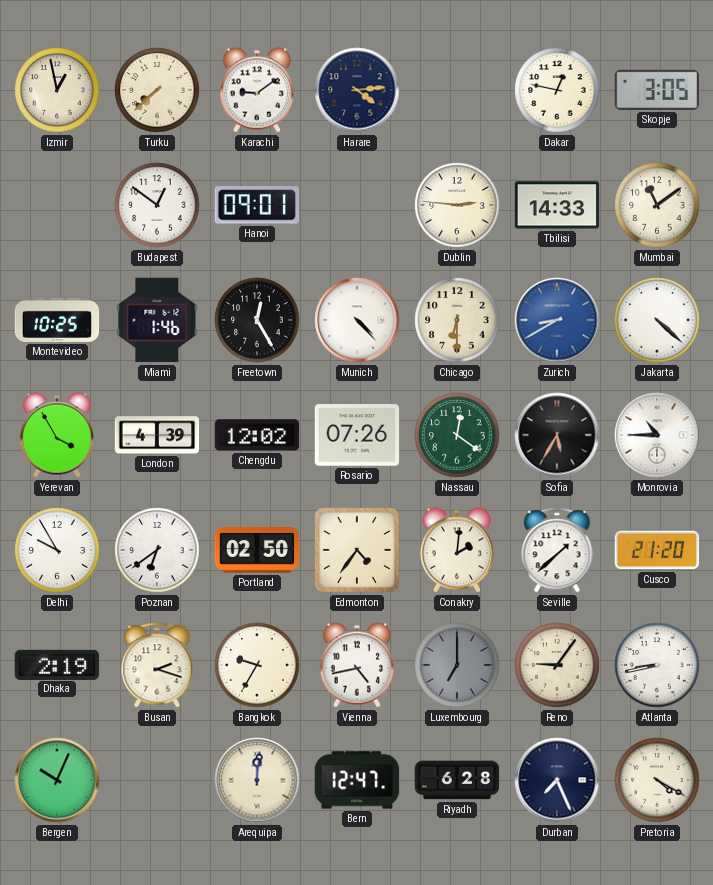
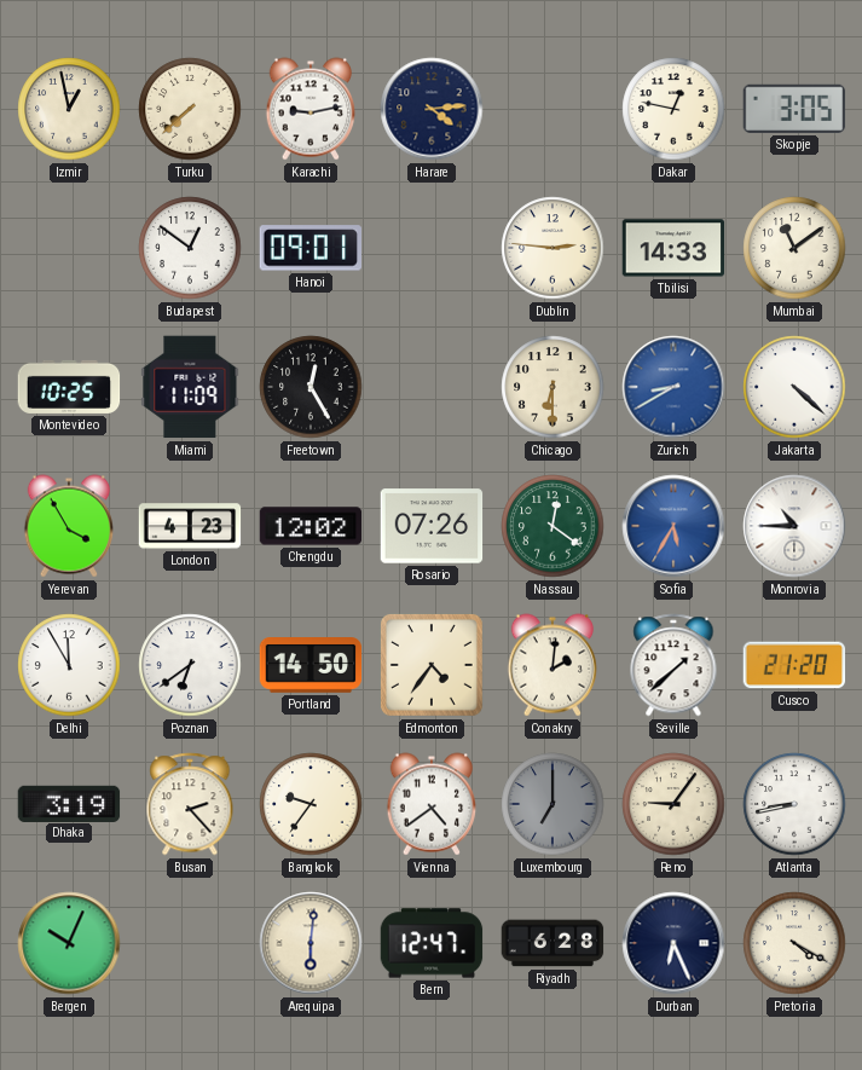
Karachi: 9:09 -> 9:13
Miami: 1:46 -> 11:09
Munich: 4:23 -> none
London: 4:39 -> 4:23
Sofia dial: black -> blue
Delhi: 9:55 -> 11:55
Portland: 02:50 -> 14:50
Dhaka: 2:19 -> 3:19
Busan: 2:18 -> 2:23
Bangkok: 9:35 -> 9:36
Vienna: 4:43 -> 4:39
Arequipa: 12:01 -> 6:01
Durban: 7:26 -> 6:26
